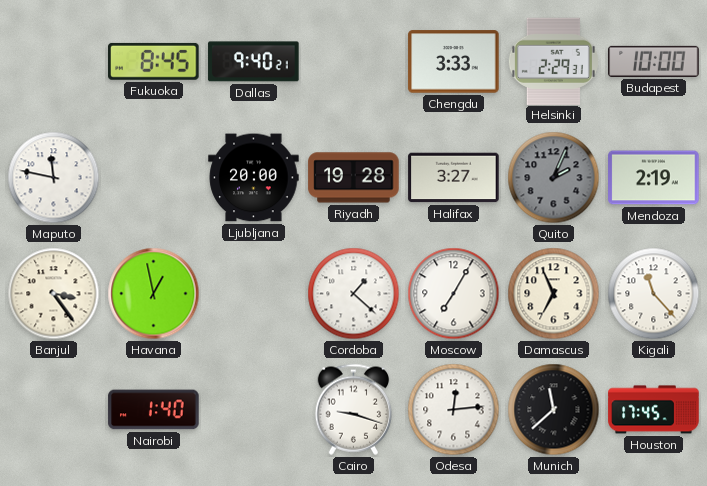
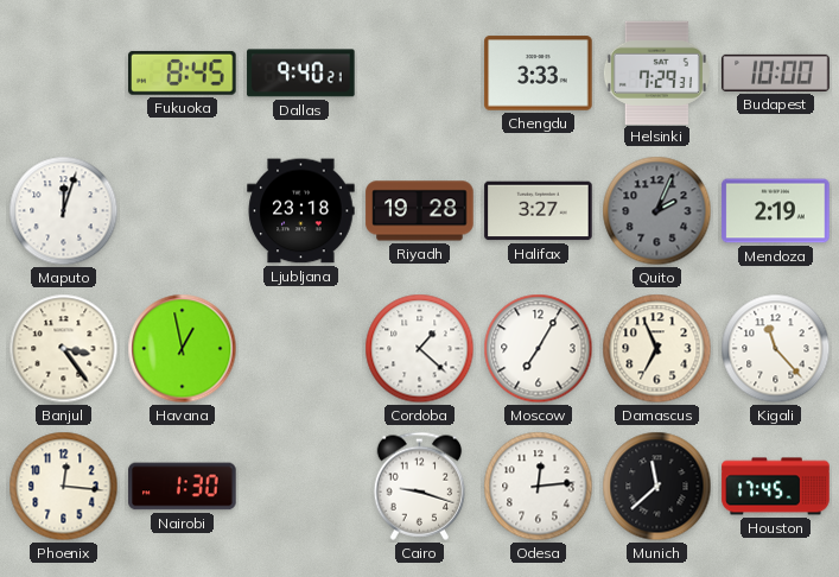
Helsinki: 2:29 -> 7:29
Maputo: 11:47 -> 12:03
Ljubljana: 20:00 -> 23:18
Phoenix: none -> 12:16
Nairobi: 1:40 -> 1:30
